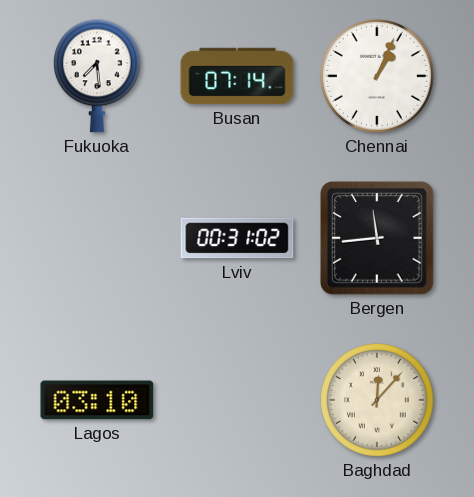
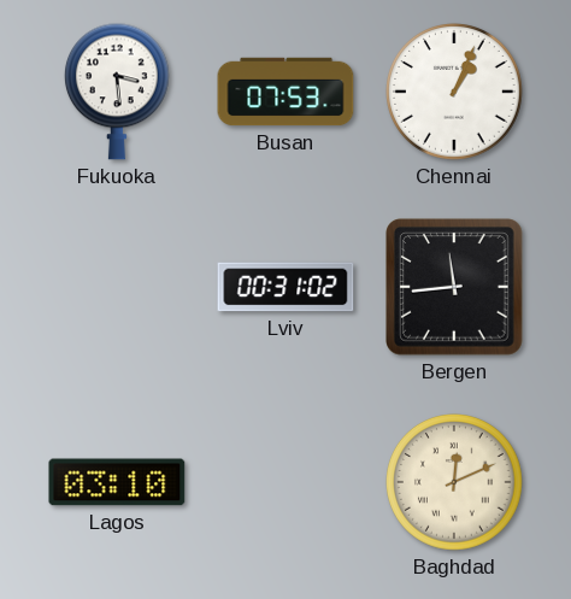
Fukuoka: 7:29 -> 3:29
Busan: 07:14 -> 07:53
Baghdad: 12:07 -> 12:11
